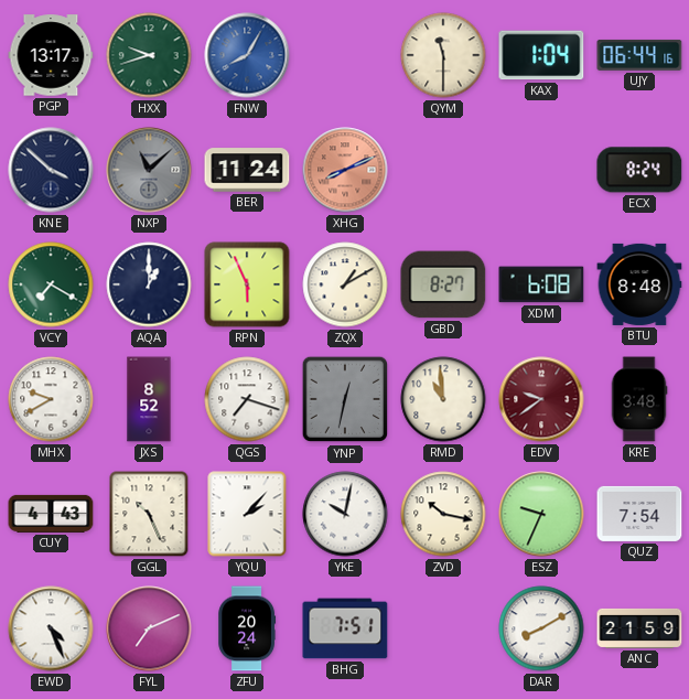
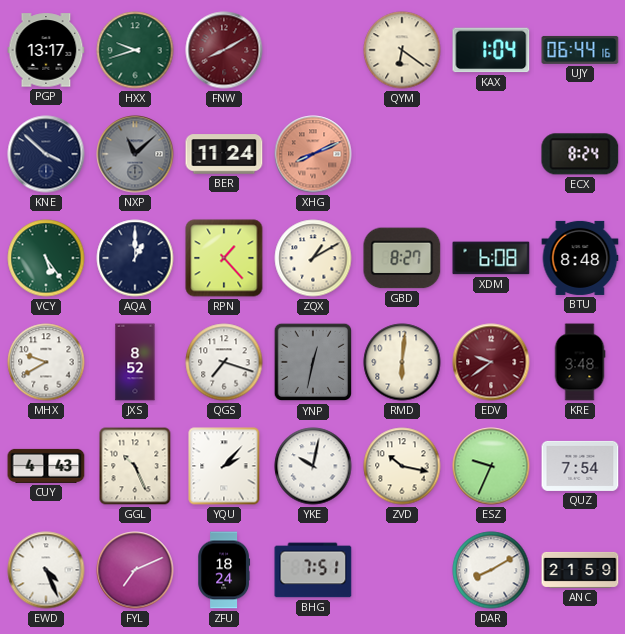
FNW: 8:05 -> 8:10
FNW dial: blue -> burgundy
QYM: 11:30 -> 6:21
VCY: 7:20 -> 5:24
RPN: 5:56 -> 1:23
RMD: 10:59 -> 6:01
ZFU: 20:24 -> 18:24
